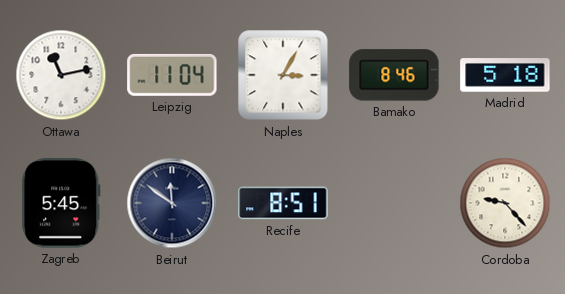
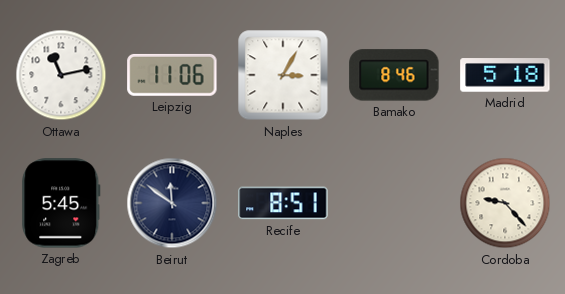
Leipzig: 11:04 -> 11:06
